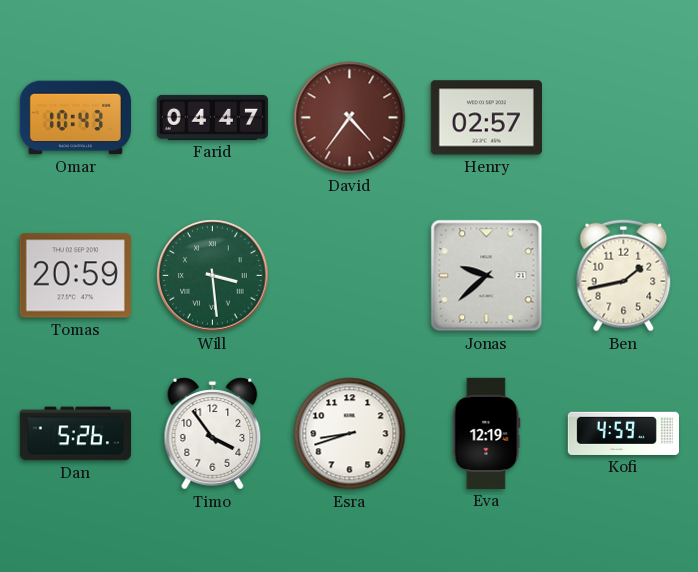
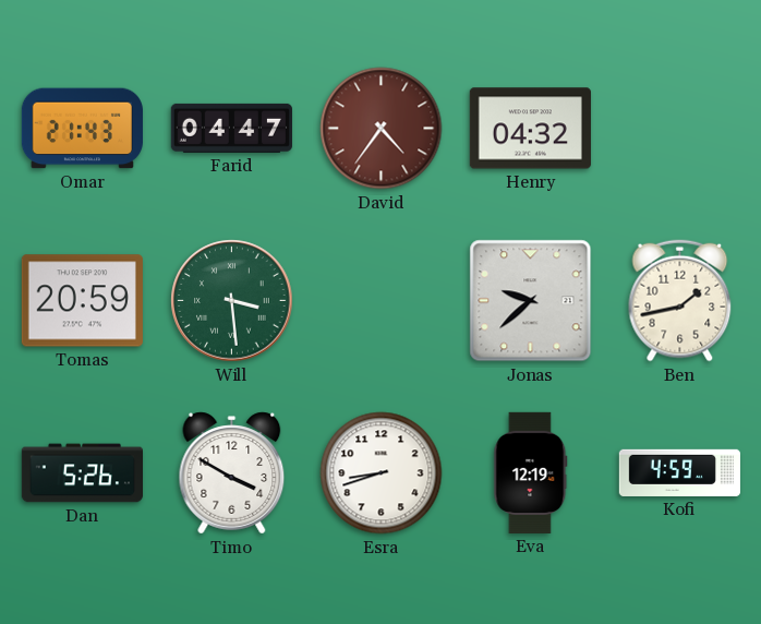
Omar: 10:43 -> 21:43
Henry: 02:57 -> 04:32
Timo: 3:54 -> 3:50
